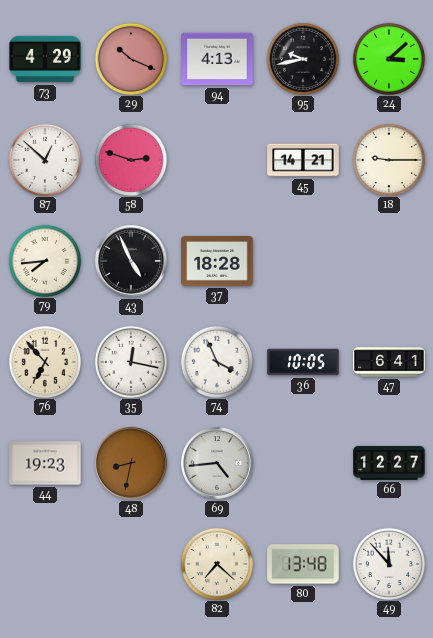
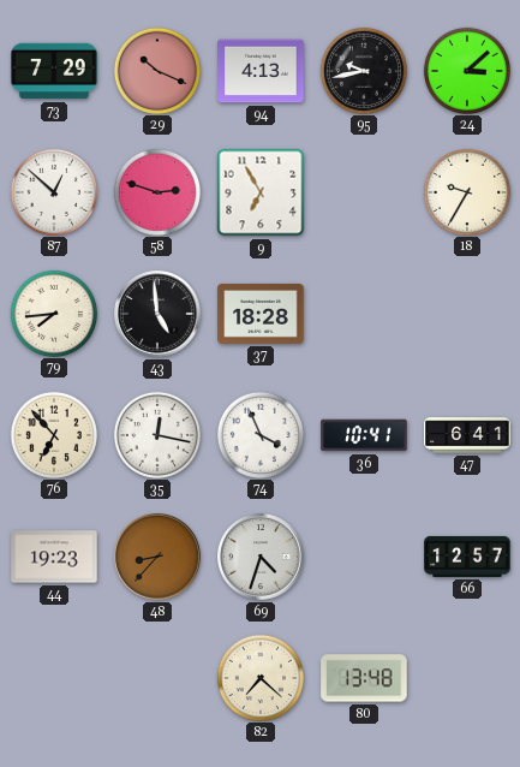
73: 4:29 -> 7:29
9: none -> 6:55
45: 14:21 -> none
18: 9:15 -> 9:35
43: 4:56 -> 4:59
36: 10:05 -> 10:41
48: 8:32 -> 8:37
69: 4:44 -> 4:33
66: 12:27 -> 12:57
49: 11:53 -> none
